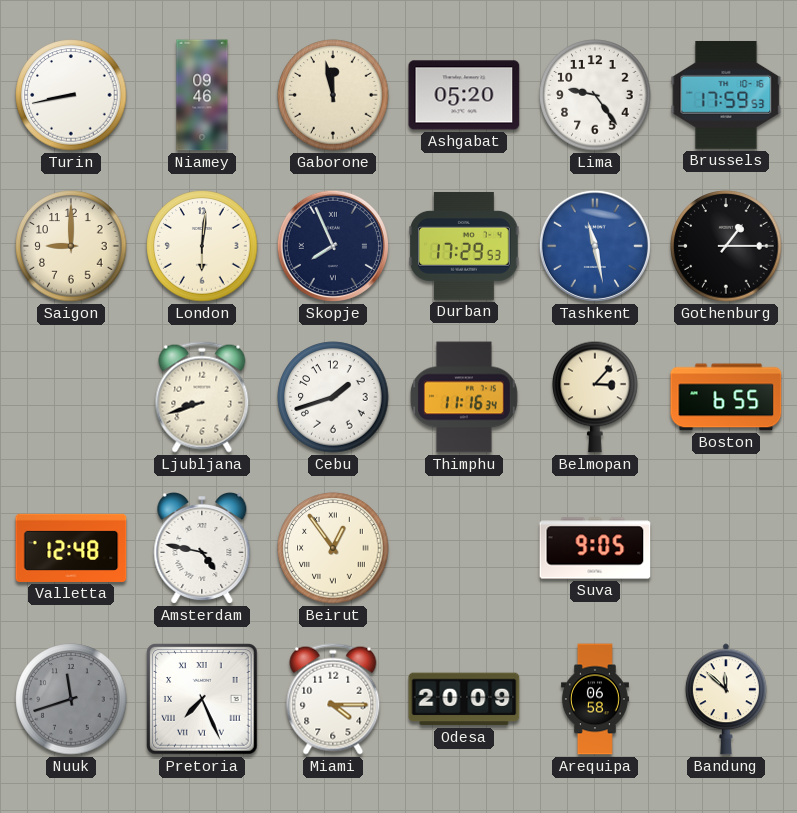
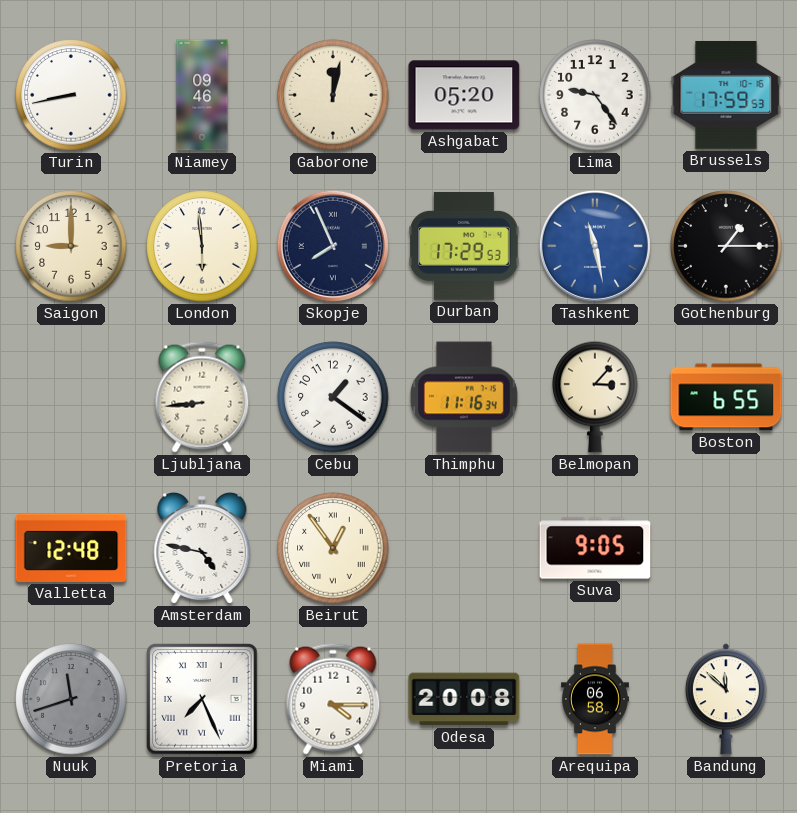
Gaborone: 11:58 -> 12:02
London: 6:01 -> 5:59
Ljubljana: 8:42 -> 8:44
Cebu: 1:42 -> 1:21
Odesa: 20:09 -> 20:08
